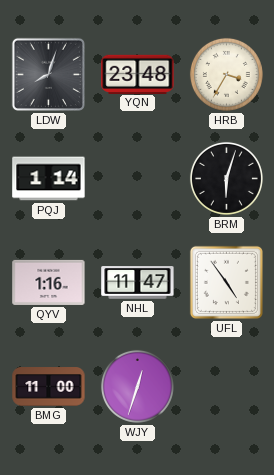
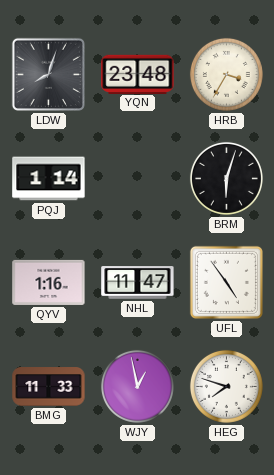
BMG: 11:00 -> 11:33
WJY: 12:33 -> 12:58
HEG: none -> 7:48
